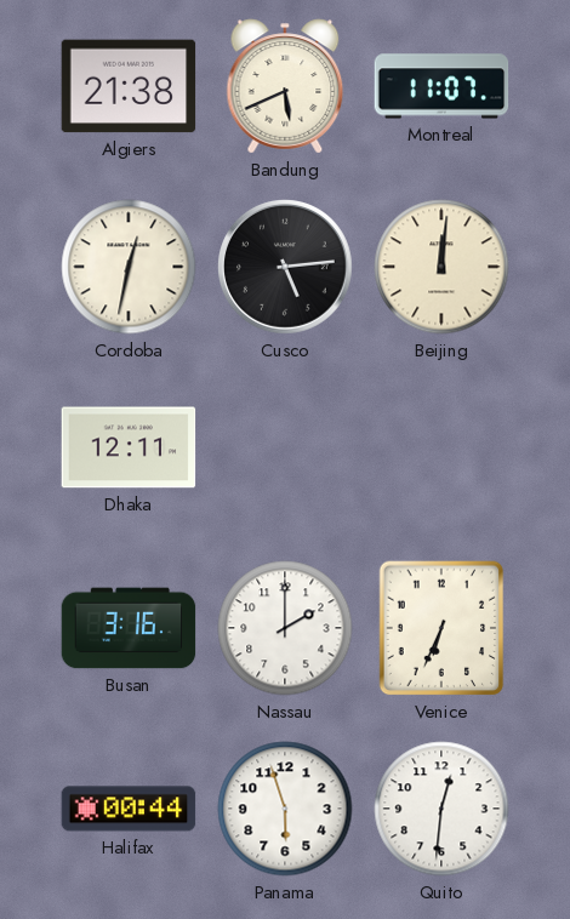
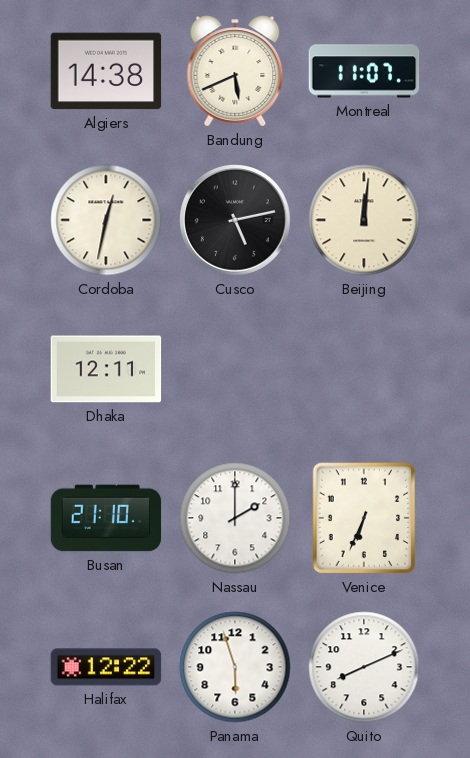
Algiers: 21:38 -> 14:38
Cusco: 5:14 -> 5:13
Busan: 3:16 -> 21:10
Halifax: 00:44 -> 12:22
Quito: 12:31 -> 8:11
